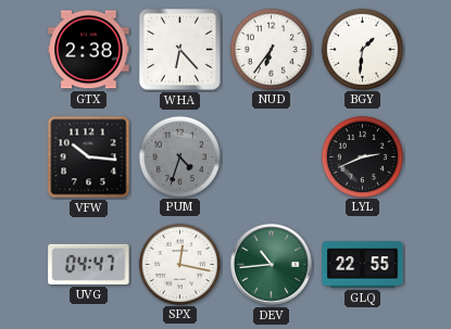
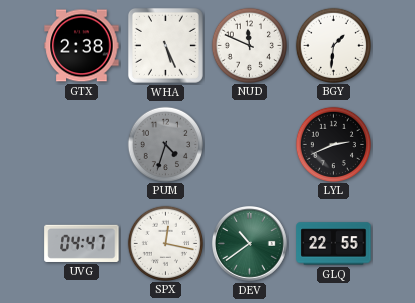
WHA: 6:23 -> 5:26
NUD: 6:36 -> 11:49
VFW: 10:16 -> none
DEV: 10:44 -> 10:39
